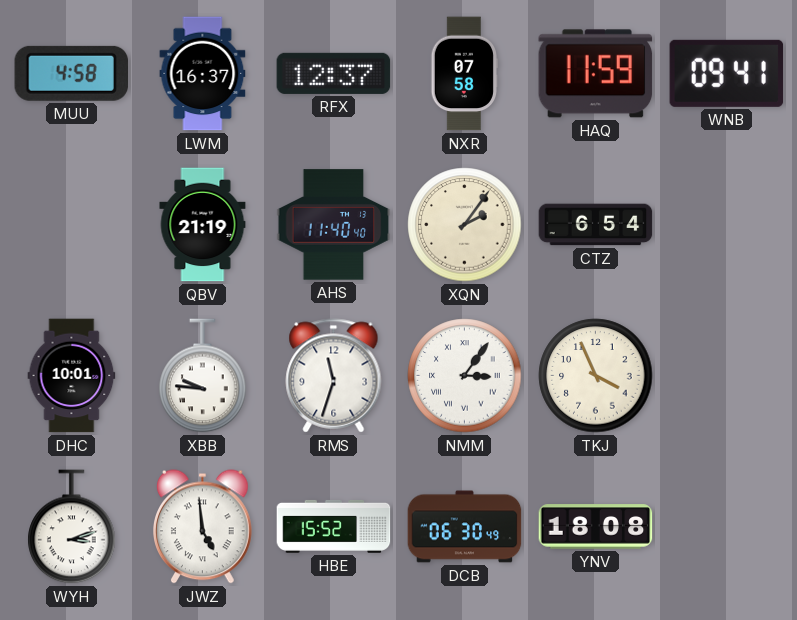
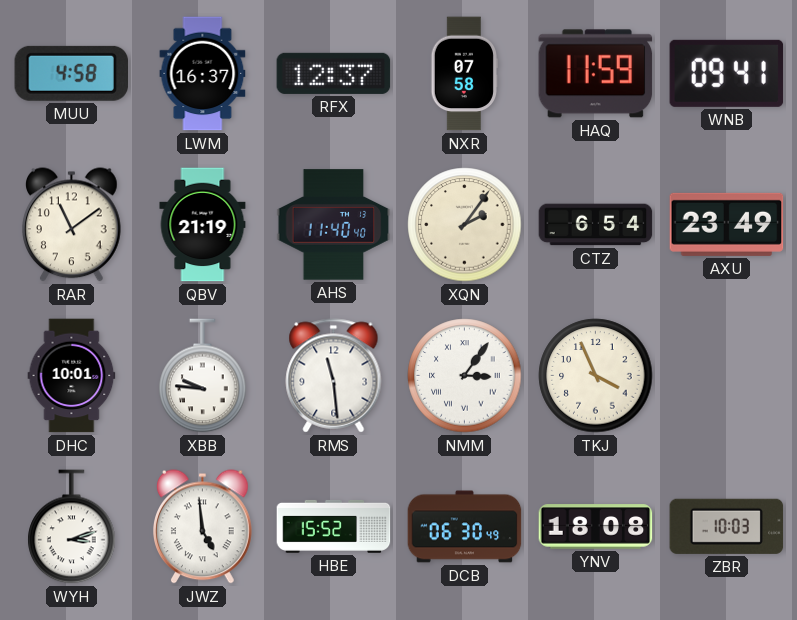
RAR: none -> 11:09
AXU: none -> 23:49
RMS: 11:33 -> 11:29
ZBR: none -> 10:03
